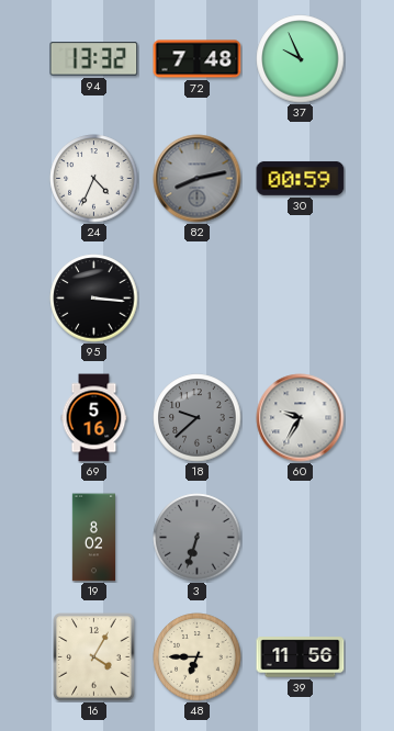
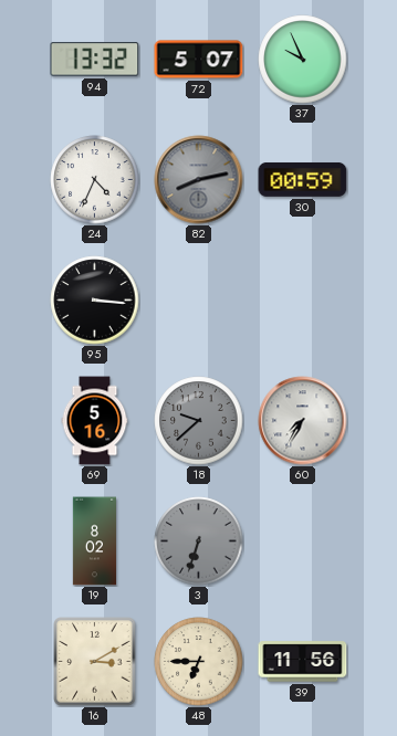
72: 7:48 -> 5:07
60: 9:35 -> 7:35
16: 4:05 -> 3:10
